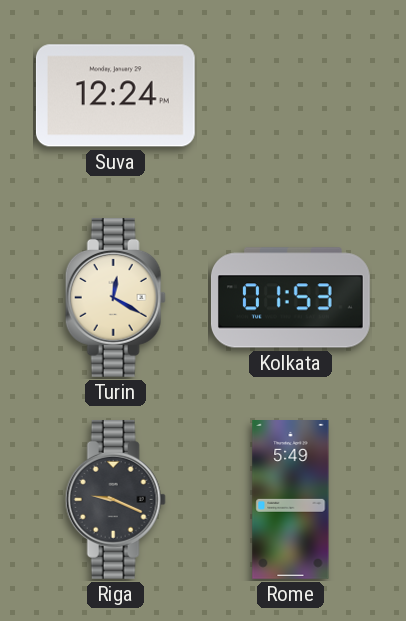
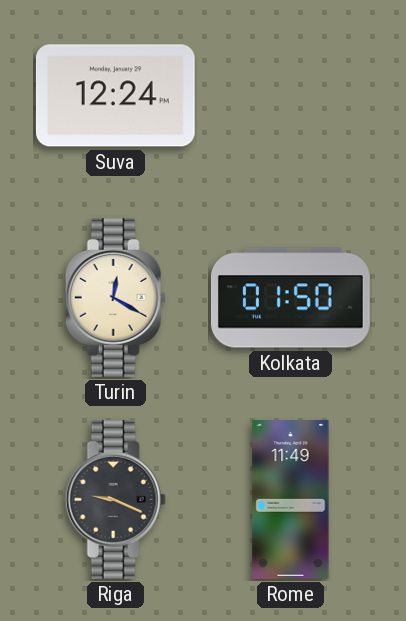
Kolkata: 01:53 -> 01:50
Rome: 5:49 -> 11:49
